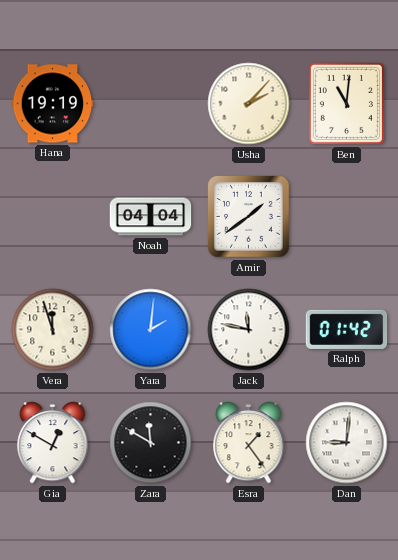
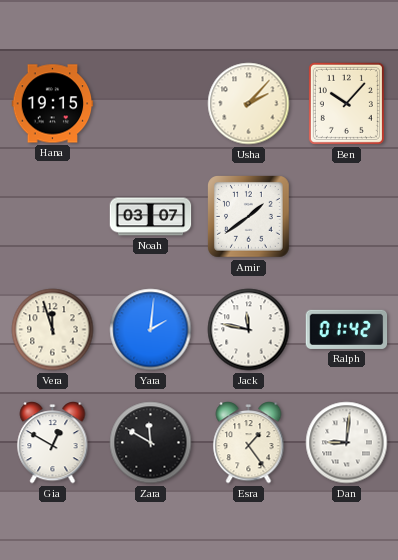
Hana: 19:19 -> 19:15
Ben: 11:01 -> 10:07
Noah: 04:04 -> 03:07
